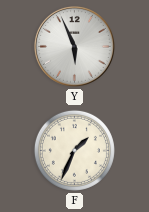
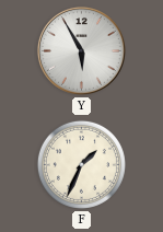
Y: 5:56 -> 5:55
